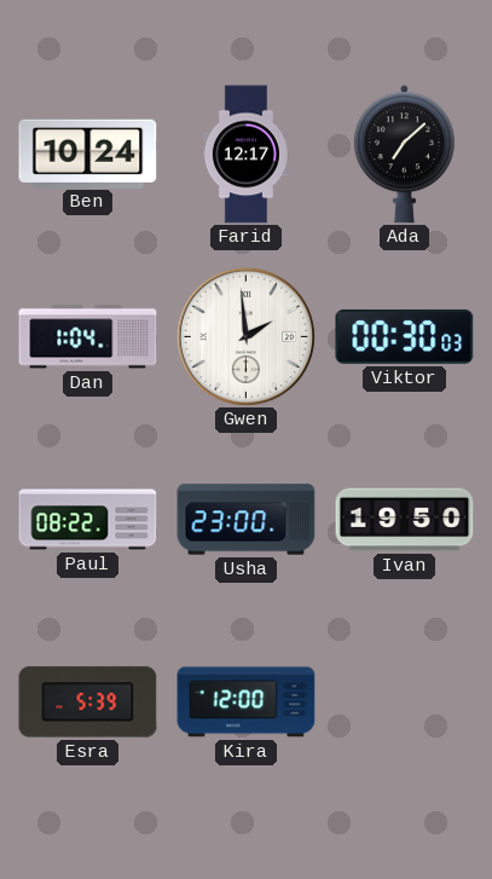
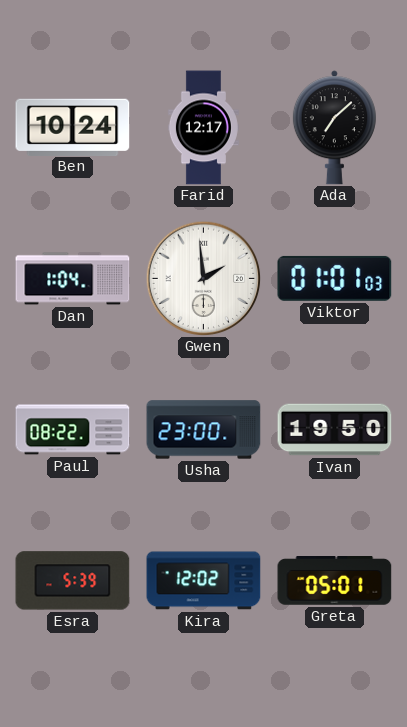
Viktor: 00:30 -> 01:01
Kira: 12:00 -> 12:02
Greta: none -> 05:01
